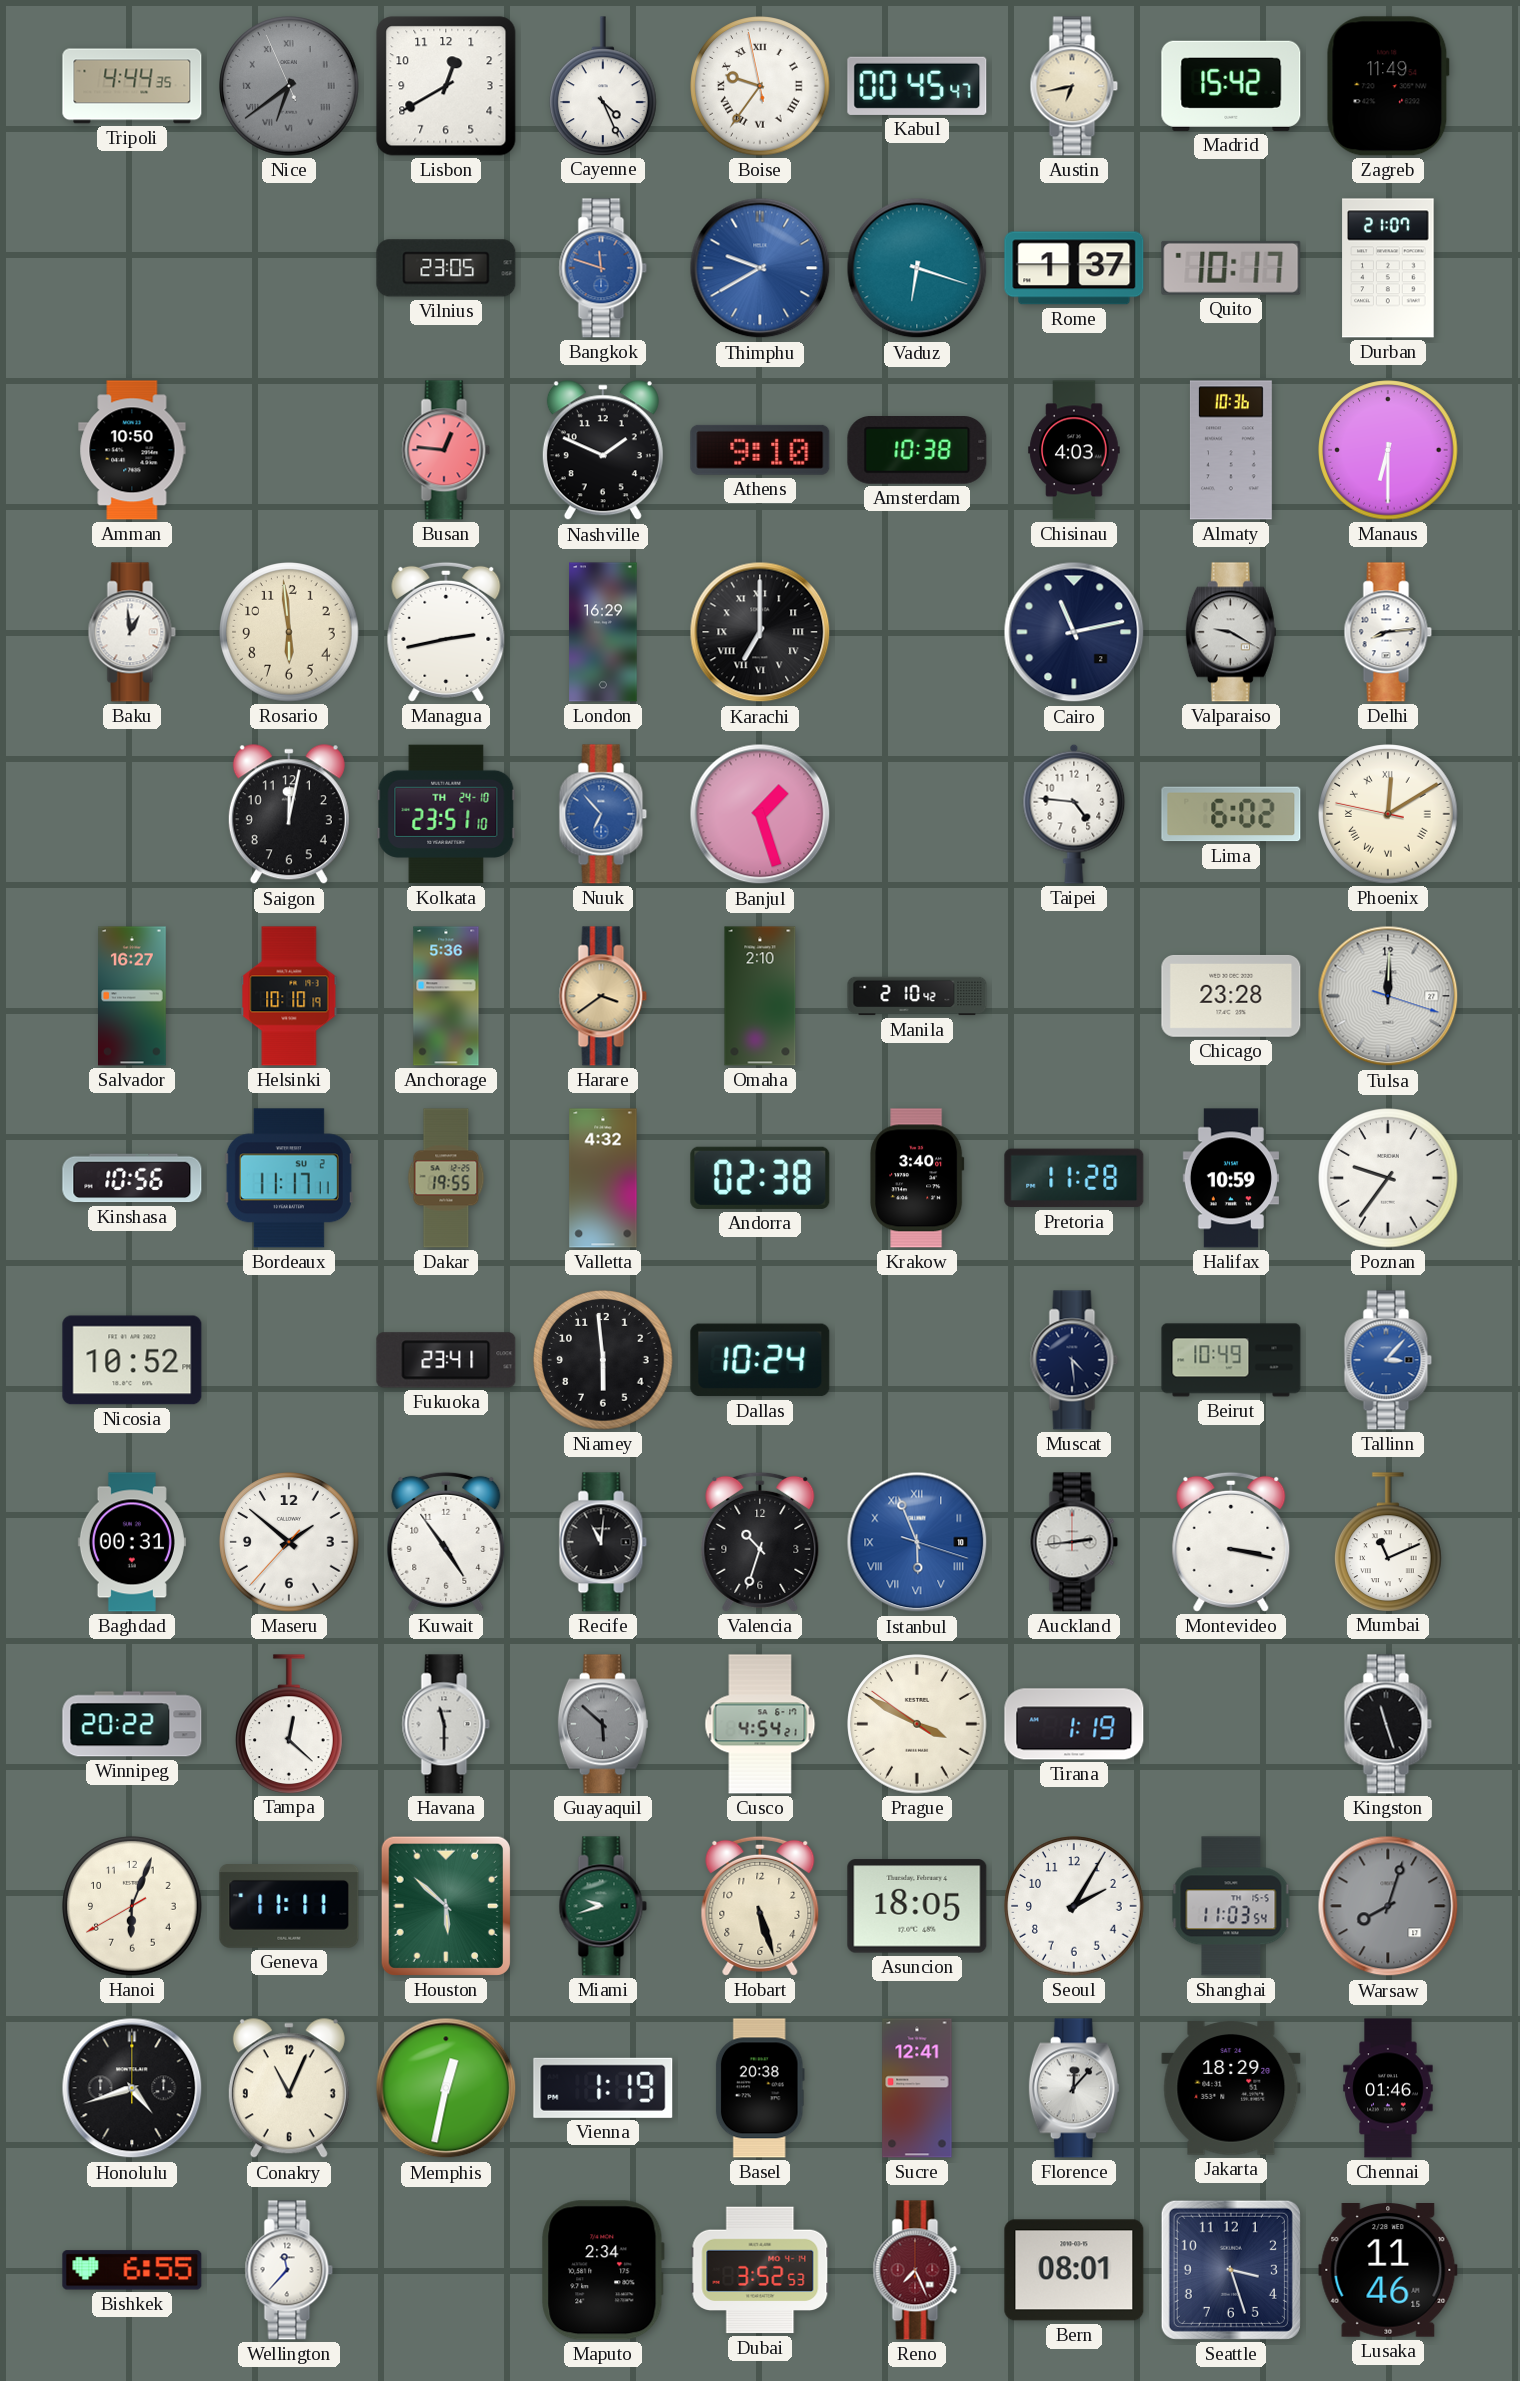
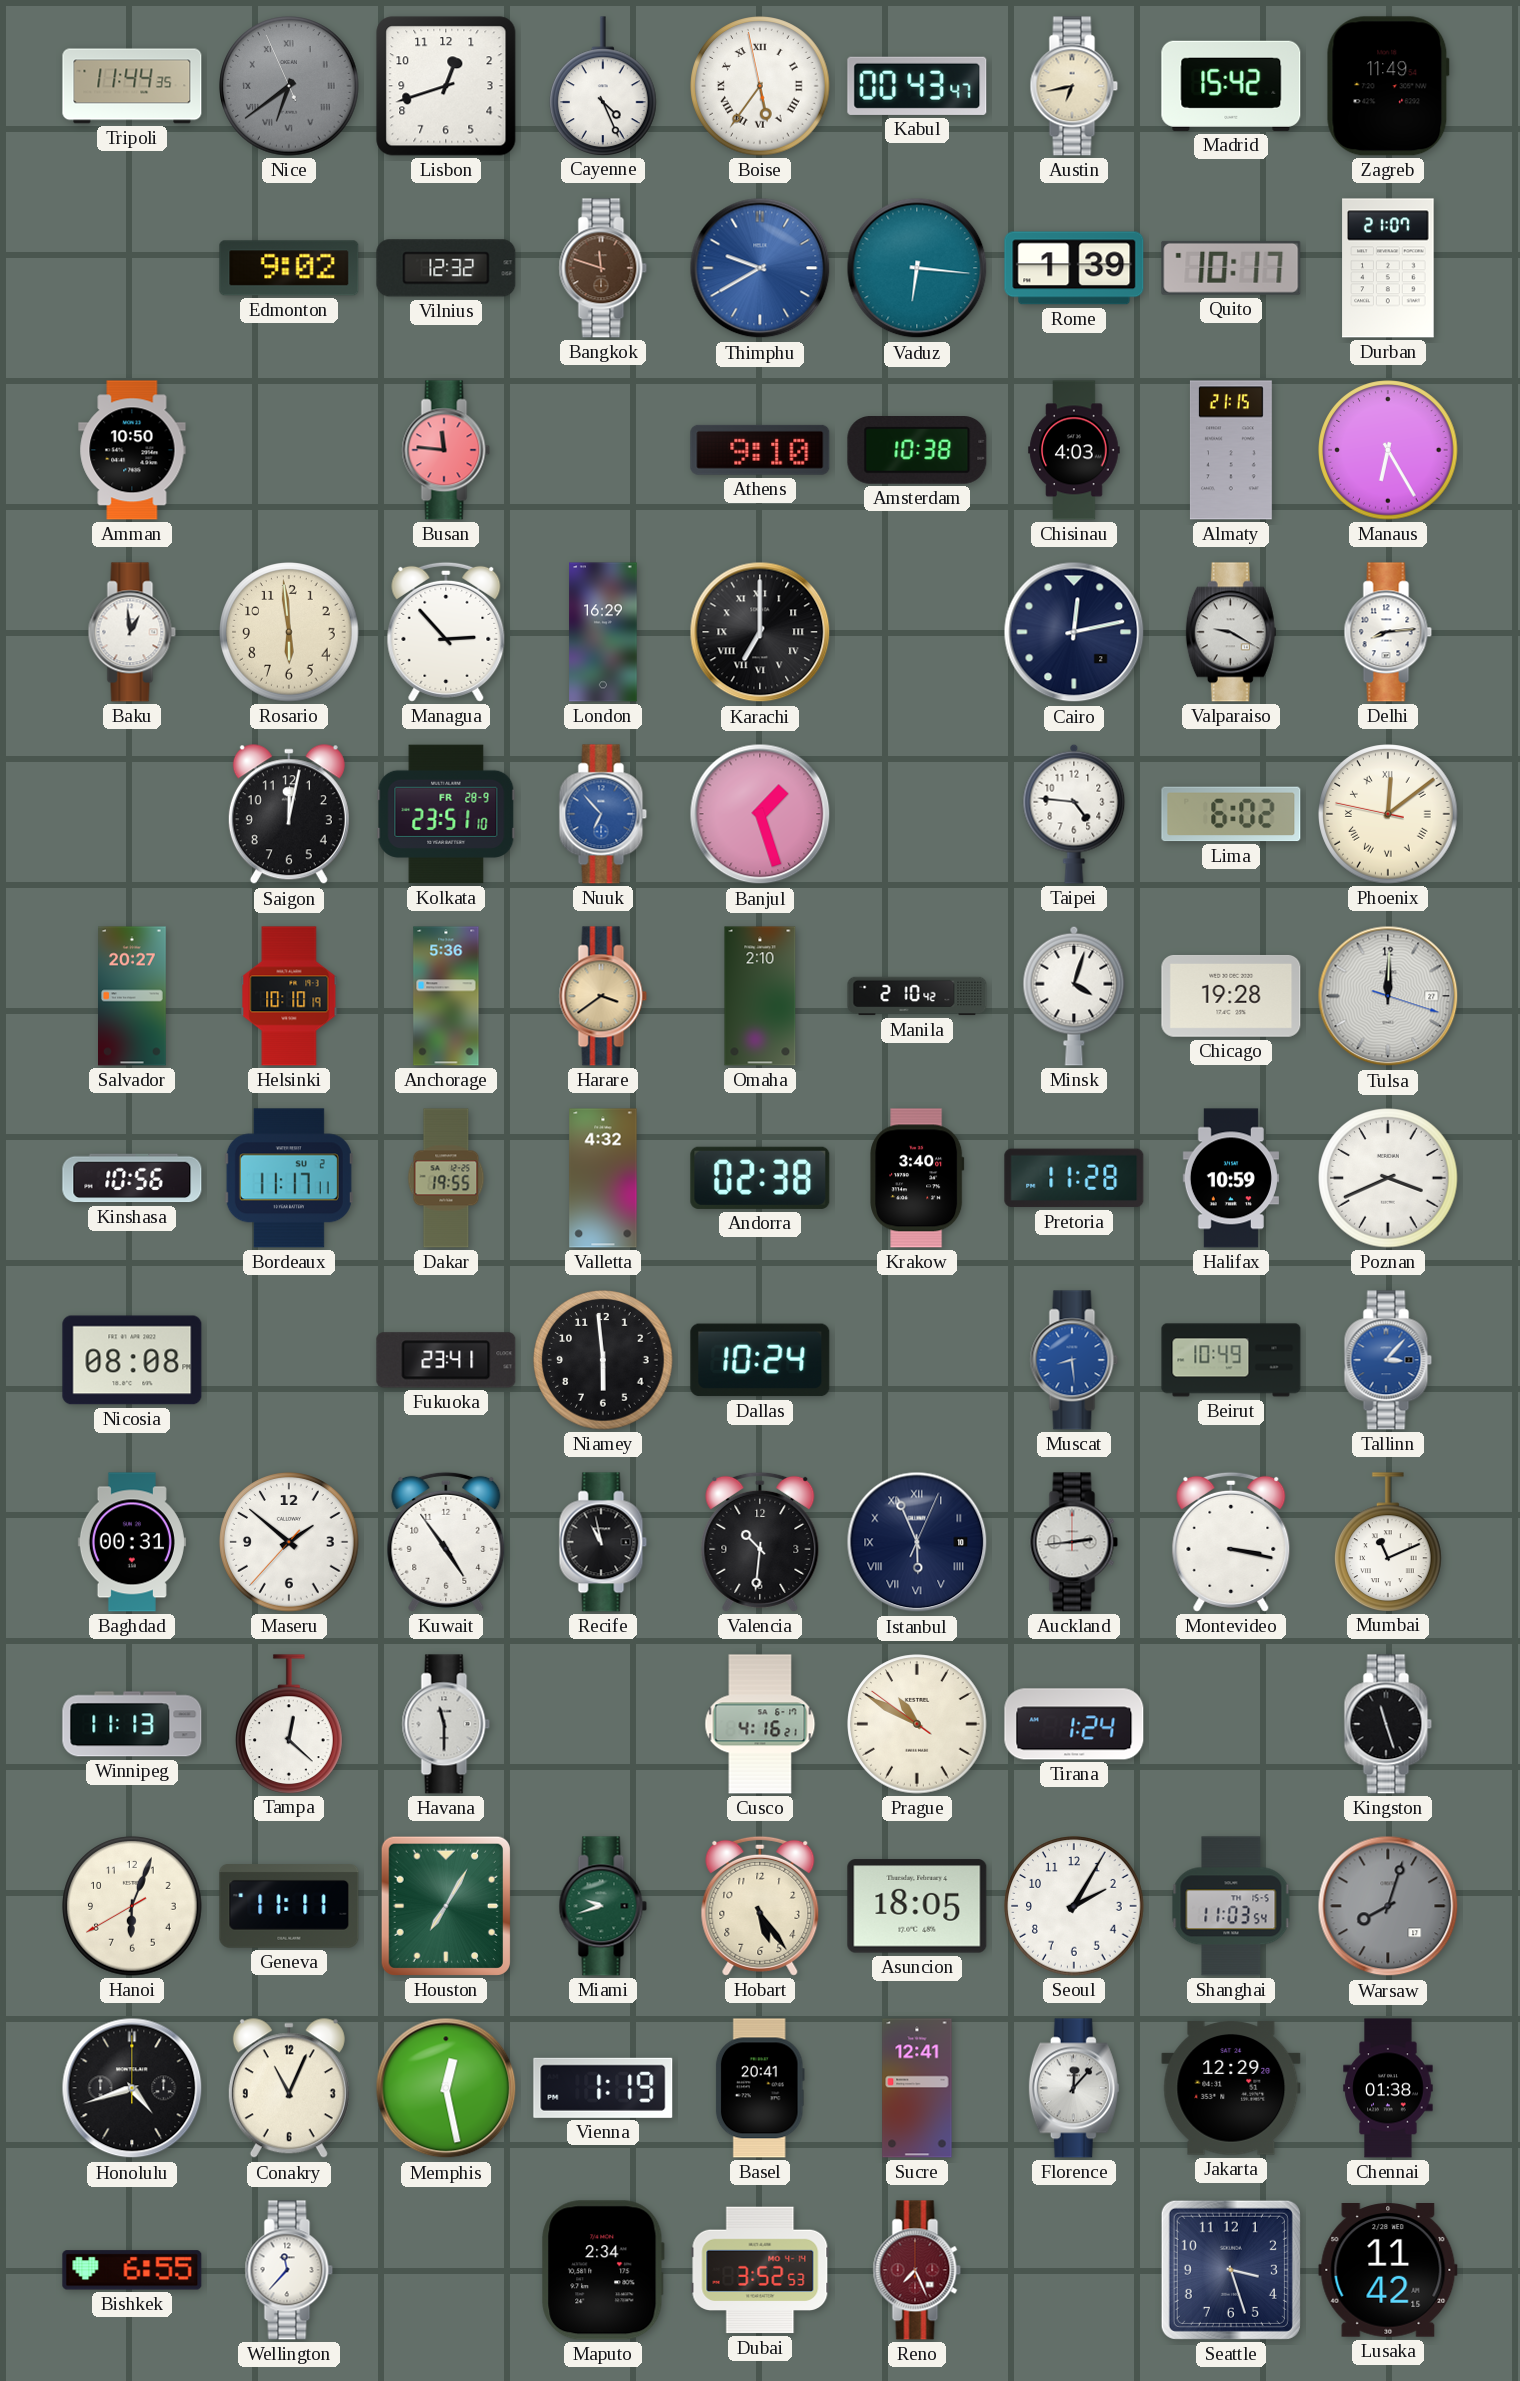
Tripoli: 4:44 -> 11:44
Lisbon: 12:40 -> 12:42
Boise: 9:35 -> 5:35
Kabul: 00:45 -> 00:43
Edmonton: none -> 9:02
Vilnius: 23:05 -> 12:32
Bangkok dial: blue -> brown
Vaduz: 6:18 -> 6:16
Rome: 1:37 -> 1:39
Busan: 12:46 -> 11:46
Nashville: 1:49 -> none
Almaty: 10:36 -> 21:15
Manaus: 6:30 -> 6:25
Managua: 2:43 -> 2:53
Cairo: 11:13 -> 12:13
Kolkata date: TH 24-10 -> FR 28-9
Phoenix: 12:09 -> 12:08
Salvador: 16:27 -> 20:27
Minsk: none -> 4:03
Chicago: 23:28 -> 19:28
Poznan: 9:36 -> 3:41
Nicosia: 10:52 -> 08:08
Muscat: 4:29 -> 8:29
Muscat dial: navy -> blue
Recife: 11:01 -> 10:58
Valencia: 10:33 -> 10:31
Istanbul: 5:56:18 -> 5:56:04
Istanbul dial: blue -> navy
Winnipeg: 20:22 -> 11:13
Guayaquil: 5:52 -> none
Cusco: 4:54 -> 4:16
Prague: 3:49 -> 10:49
Tirana: 1:19 -> 1:24
Houston: 5:52 -> 7:05
Hobart: 5:27 -> 5:24
Memphis: 12:32 -> 12:28
Basel: 20:38 -> 20:41
Jakarta: 18:29 -> 12:29
Chennai: 01:46 -> 01:38
Bern: 08:01 -> none
Lusaka: 11:46 -> 11:42
